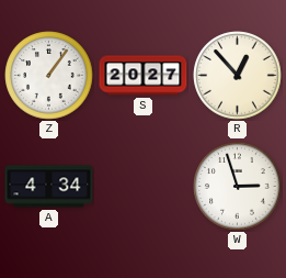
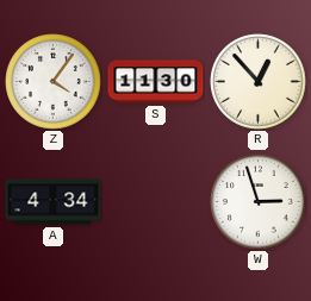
Z: 1:06 -> 4:06
S: 20:27 -> 11:30
